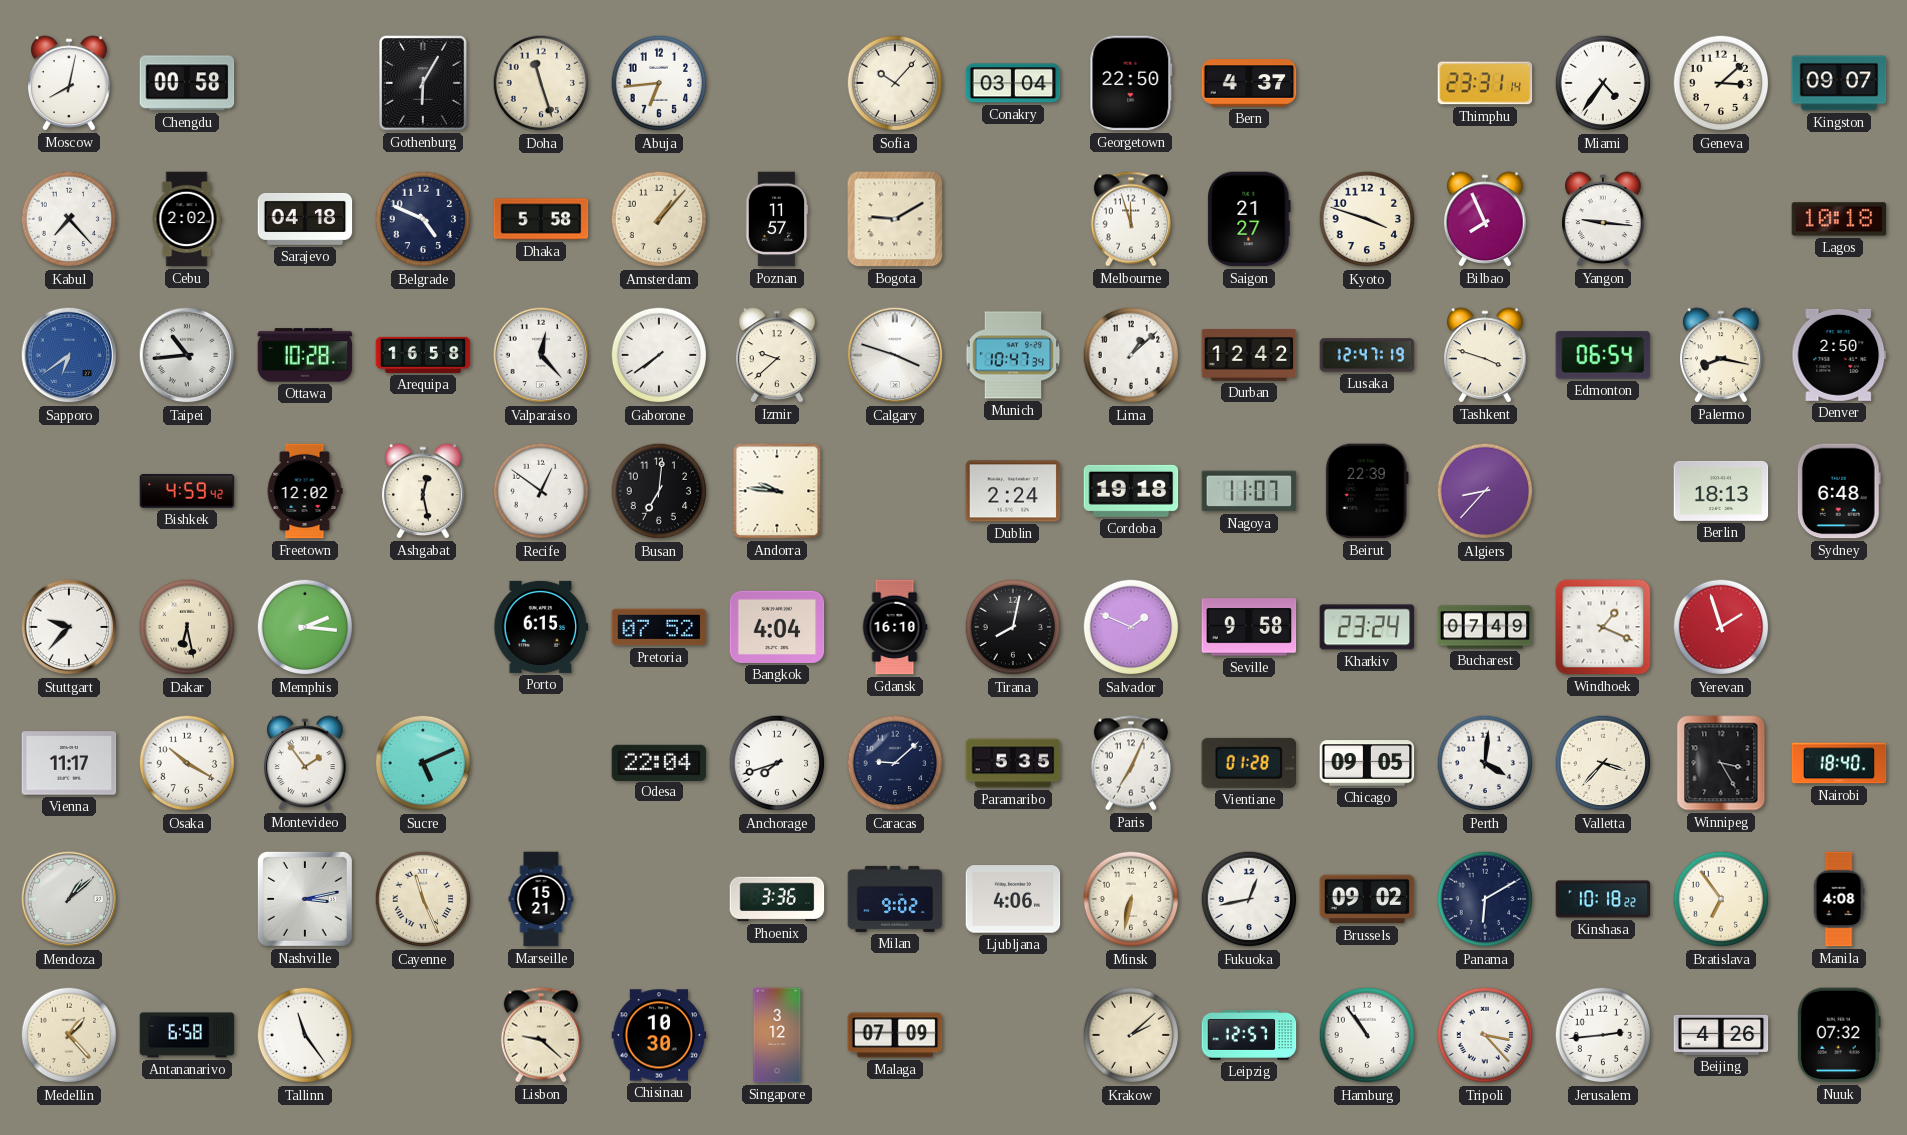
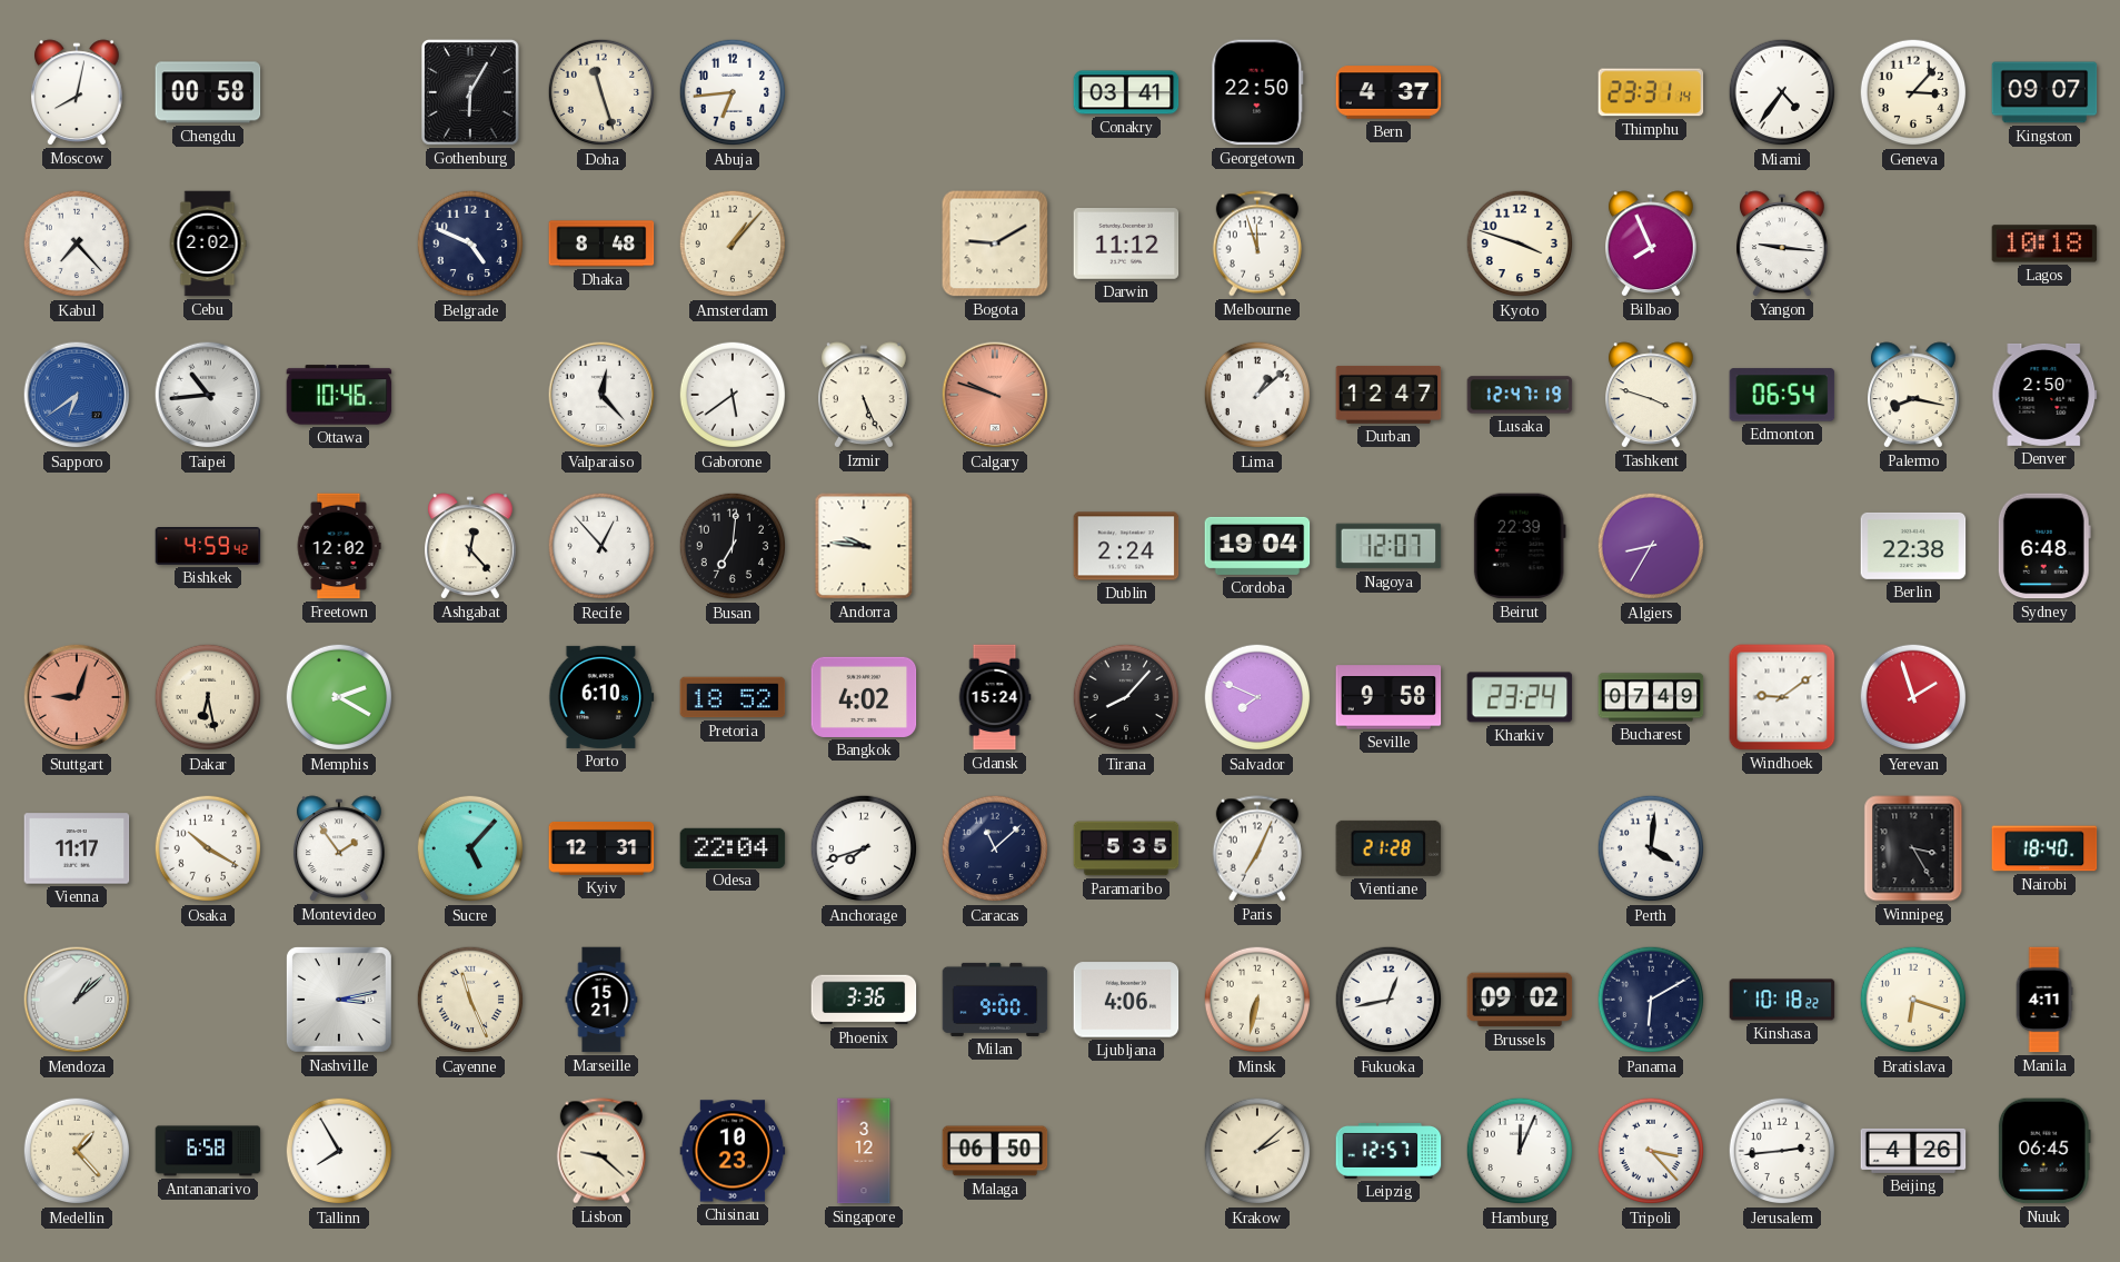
Sofia: 10:07 -> none
Conakry: 03:04 -> 03:41
Geneva: 3:08 -> 3:07
Sarajevo: 04:18 -> none
Dhaka: 5:58 -> 8:48
Poznan: 11:57 -> none
Darwin: none -> 11:12
Saigon: 21:27 -> none
Ottawa: 10:28 -> 10:46
Arequipa: 16:58 -> none
Gaborone: 7:39 -> 5:39
Izmir: 9:38 -> 5:26
Calgary: 3:48 -> 9:48
Calgary dial: white -> salmon
Munich: 10:47 -> none
Durban: 12:42 -> 12:47
Ashgabat: 12:28 -> 12:23
Recife: 12:51 -> 12:53
Cordoba: 19:18 -> 19:04
Nagoya: 11:07 -> 12:07
Algiers: 8:37 -> 8:35
Berlin: 18:13 -> 22:38
Stuttgart: 9:37 -> 9:03
Stuttgart dial: white -> salmon
Memphis: 2:16 -> 2:20
Porto: 6:15 -> 6:10
Pretoria: 07:52 -> 18:52
Bangkok: 4:04 -> 4:02
Gdansk: 16:10 -> 15:24
Tirana: 8:02 -> 8:07
Salvador: 1:49 -> 7:49
Windhoek: 1:19 -> 9:09
Sucre: 5:11 -> 5:07
Kyiv: none -> 12:31
Caracas: 9:08 -> 11:08
Vientiane: 01:28 -> 21:28
Chicago: 09:05 -> none
Valletta: 3:37 -> none
Milan: 9:02 -> 9:00
Bratislava: 6:54 -> 6:18
Manila: 4:08 -> 4:11
Tallinn: 11:24 -> 7:55
Chisinau: 10:30 -> 10:23
Malaga: 07:09 -> 06:50
Hamburg: 10:54 -> 12:04
Nuuk: 07:32 -> 06:45
